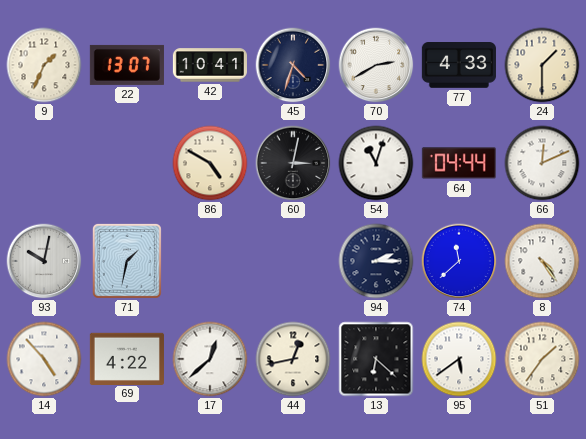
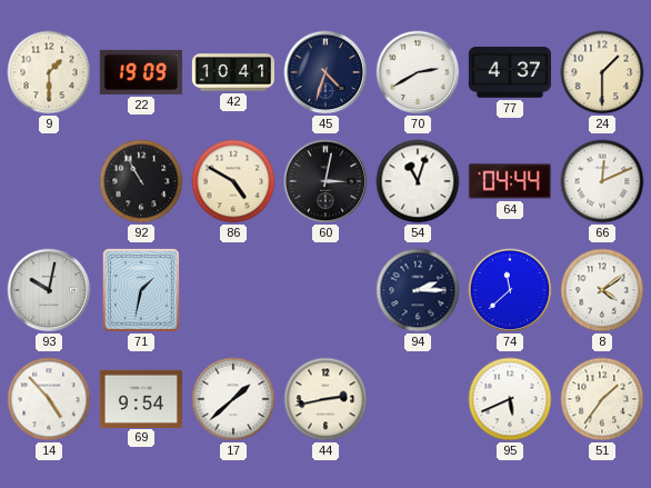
9: 1:34 -> 1:30
22: 13:07 -> 19:09
77: 4:33 -> 4:37
92: none -> 10:55
8: 4:24 -> 4:09
69: 4:22 -> 9:54
17: 12:38 -> 1:38
44: 12:43 -> 2:43
13: 6:22 -> none
95: 5:39 -> 5:41
